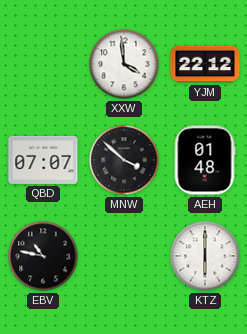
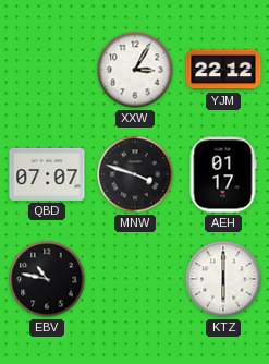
XXW: 3:59 -> 3:05
MNW: 3:52 -> 3:48
AEH: 01:48 -> 01:17
